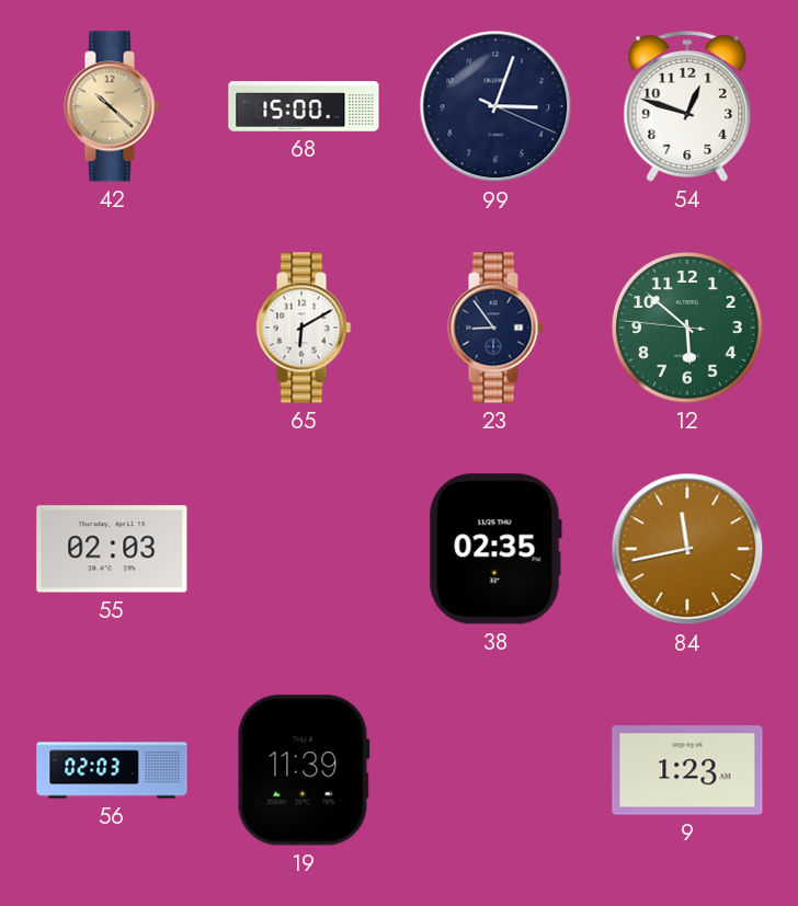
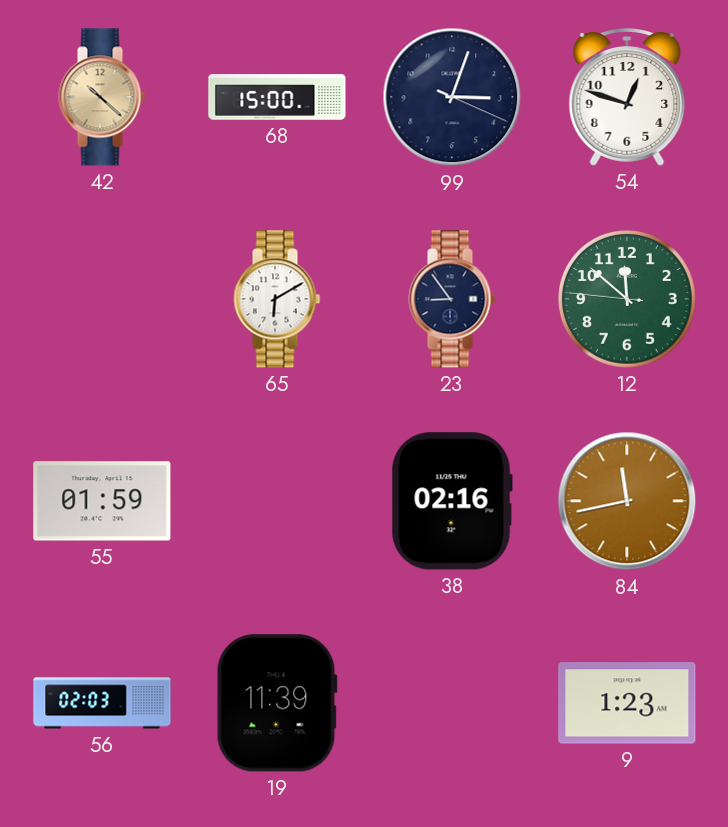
12: 5:51 -> 11:51
55: 02:03 -> 01:59
38: 02:35 -> 02:16
